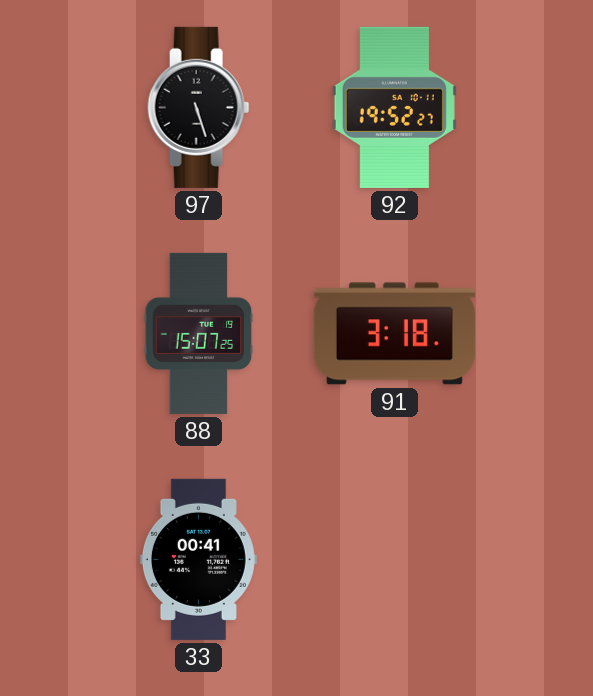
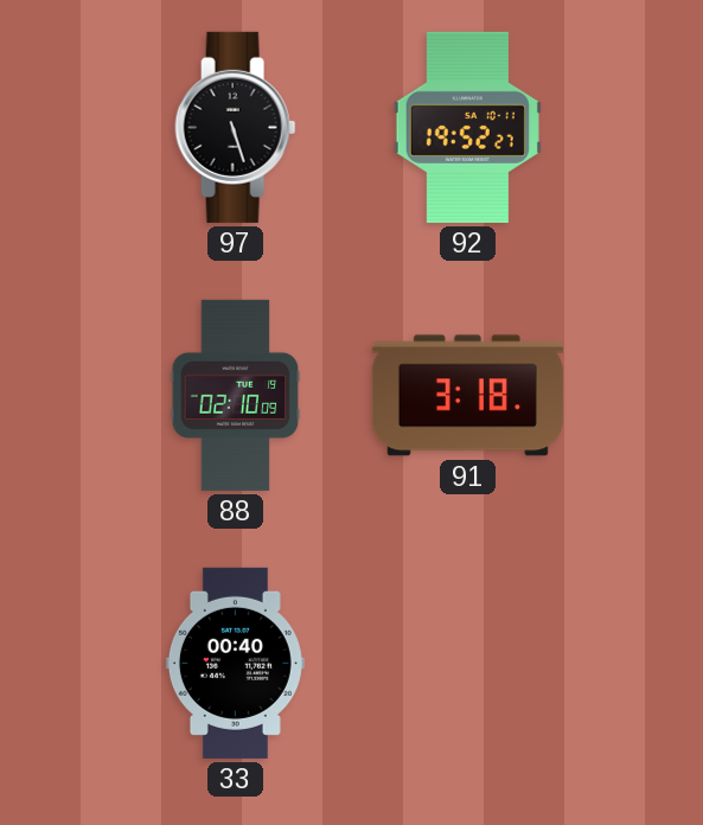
88: 15:07 -> 02:10
33: 00:41 -> 00:40
